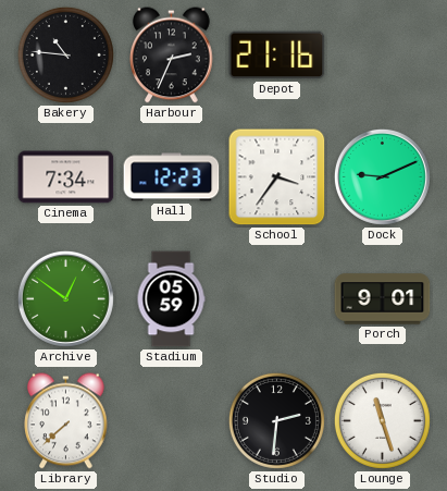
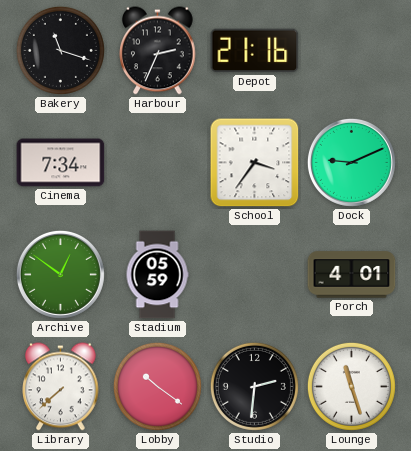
Bakery: 10:46 -> 11:18
Hall: 12:23 -> none
Porch: 9:01 -> 4:01
Lobby: none -> 10:21
